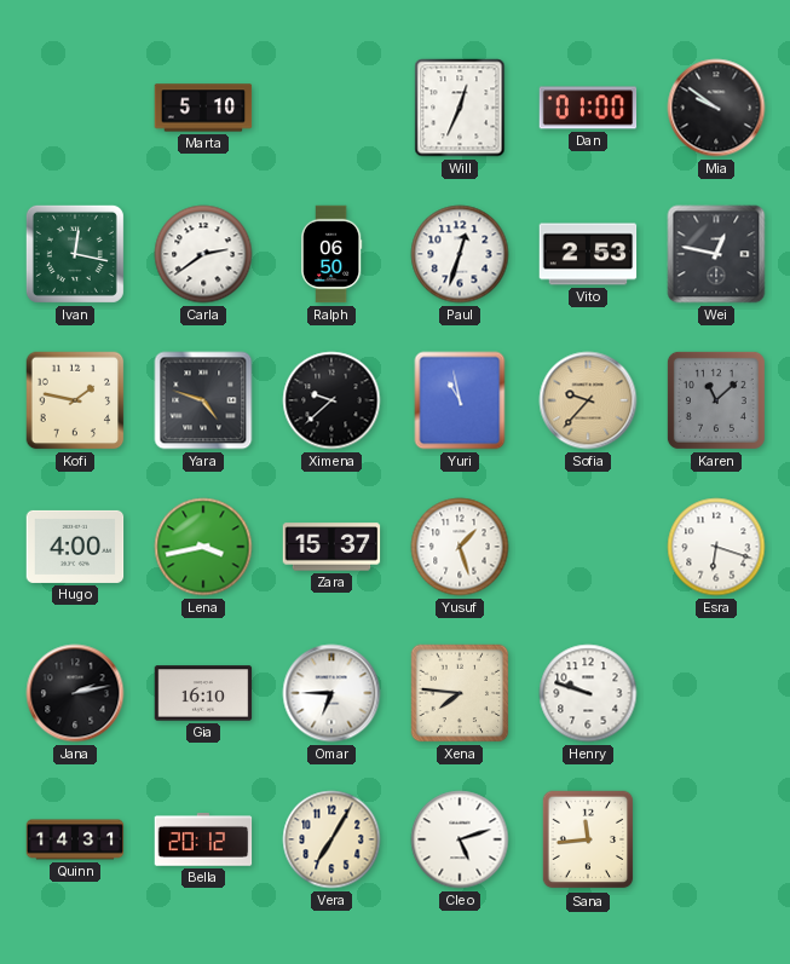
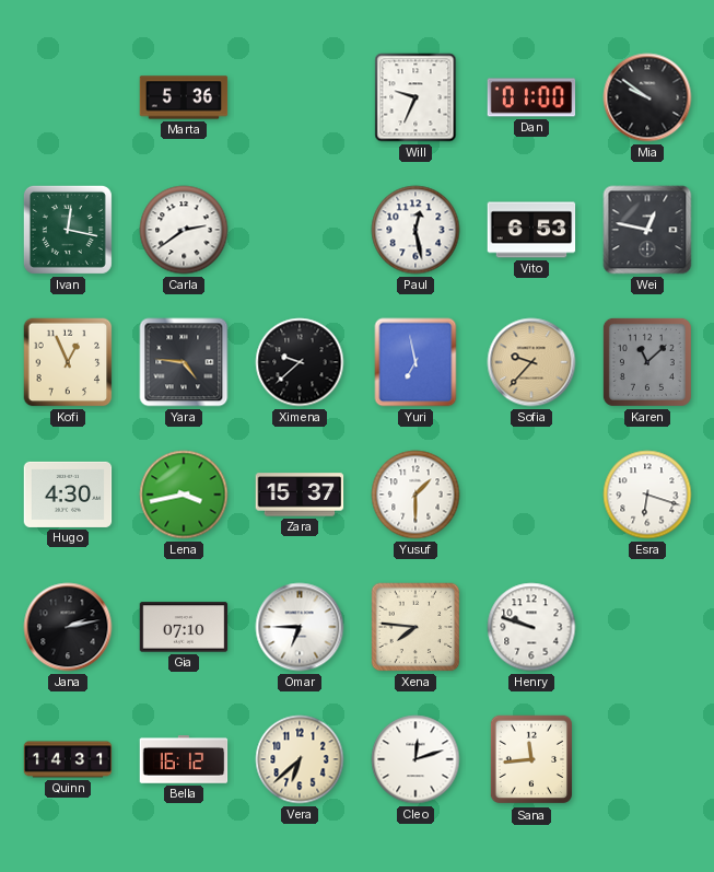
Marta: 5:10 -> 5:36
Will: 12:34 -> 9:34
Ralph: 06:50 -> none
Paul: 12:33 -> 12:28
Vito: 2:53 -> 6:53
Kofi: 1:47 -> 12:56
Yara: 4:48 -> 4:46
Yuri: 10:58 -> 6:58
Hugo: 4:00 -> 4:30
Yusuf: 1:27 -> 1:30
Gia: 16:10 -> 07:10
Bella: 20:12 -> 16:12
Vera: 7:05 -> 6:38
Cleo: 5:12 -> 12:12
